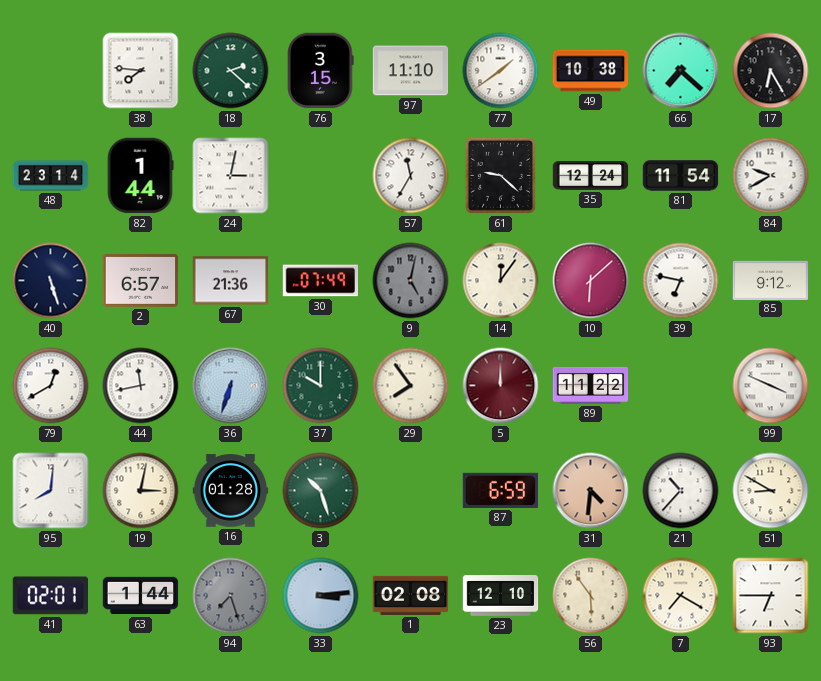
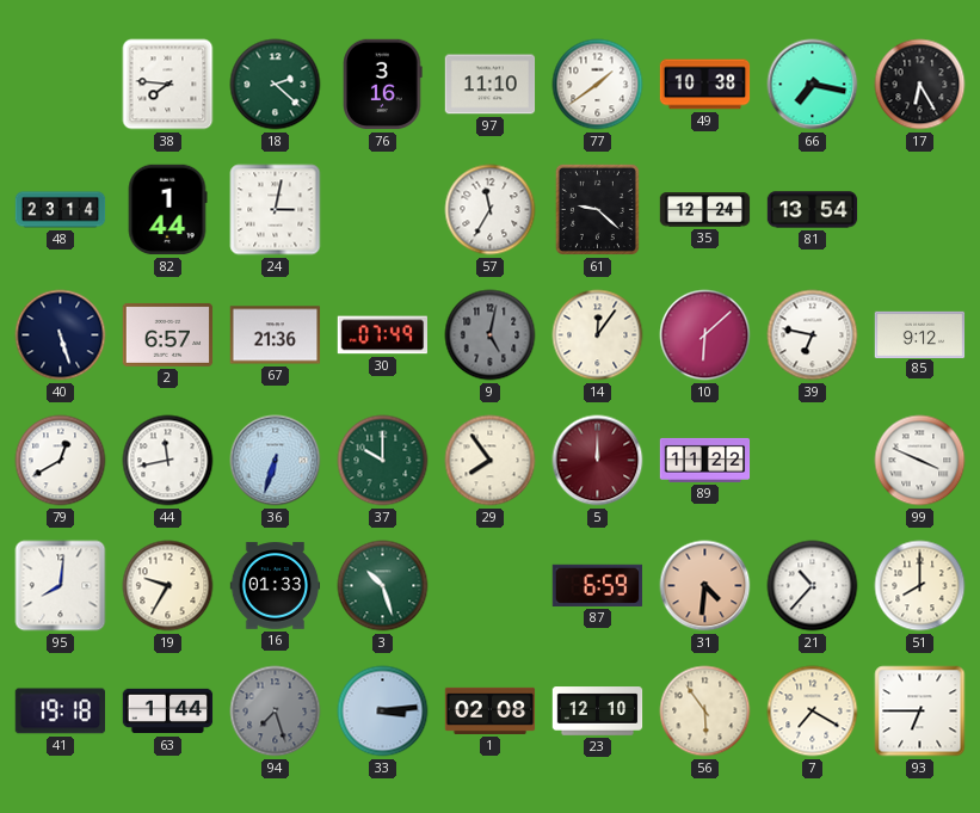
76: 3:15 -> 3:16
66: 7:22 -> 7:17
81: 11:54 -> 13:54
84: 9:40 -> none
19: 3:02 -> 9:35
16: 01:28 -> 01:33
51: 8:50 -> 8:00
41: 02:01 -> 19:18
